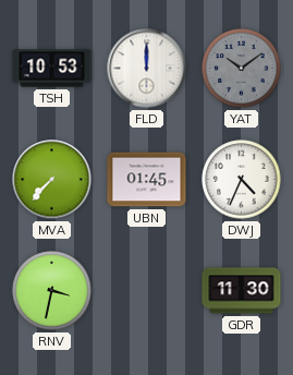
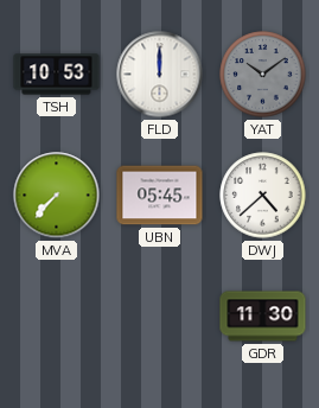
UBN: 01:45 -> 05:45
DWJ: 4:34 -> 4:38
RNV: 3:32 -> none
